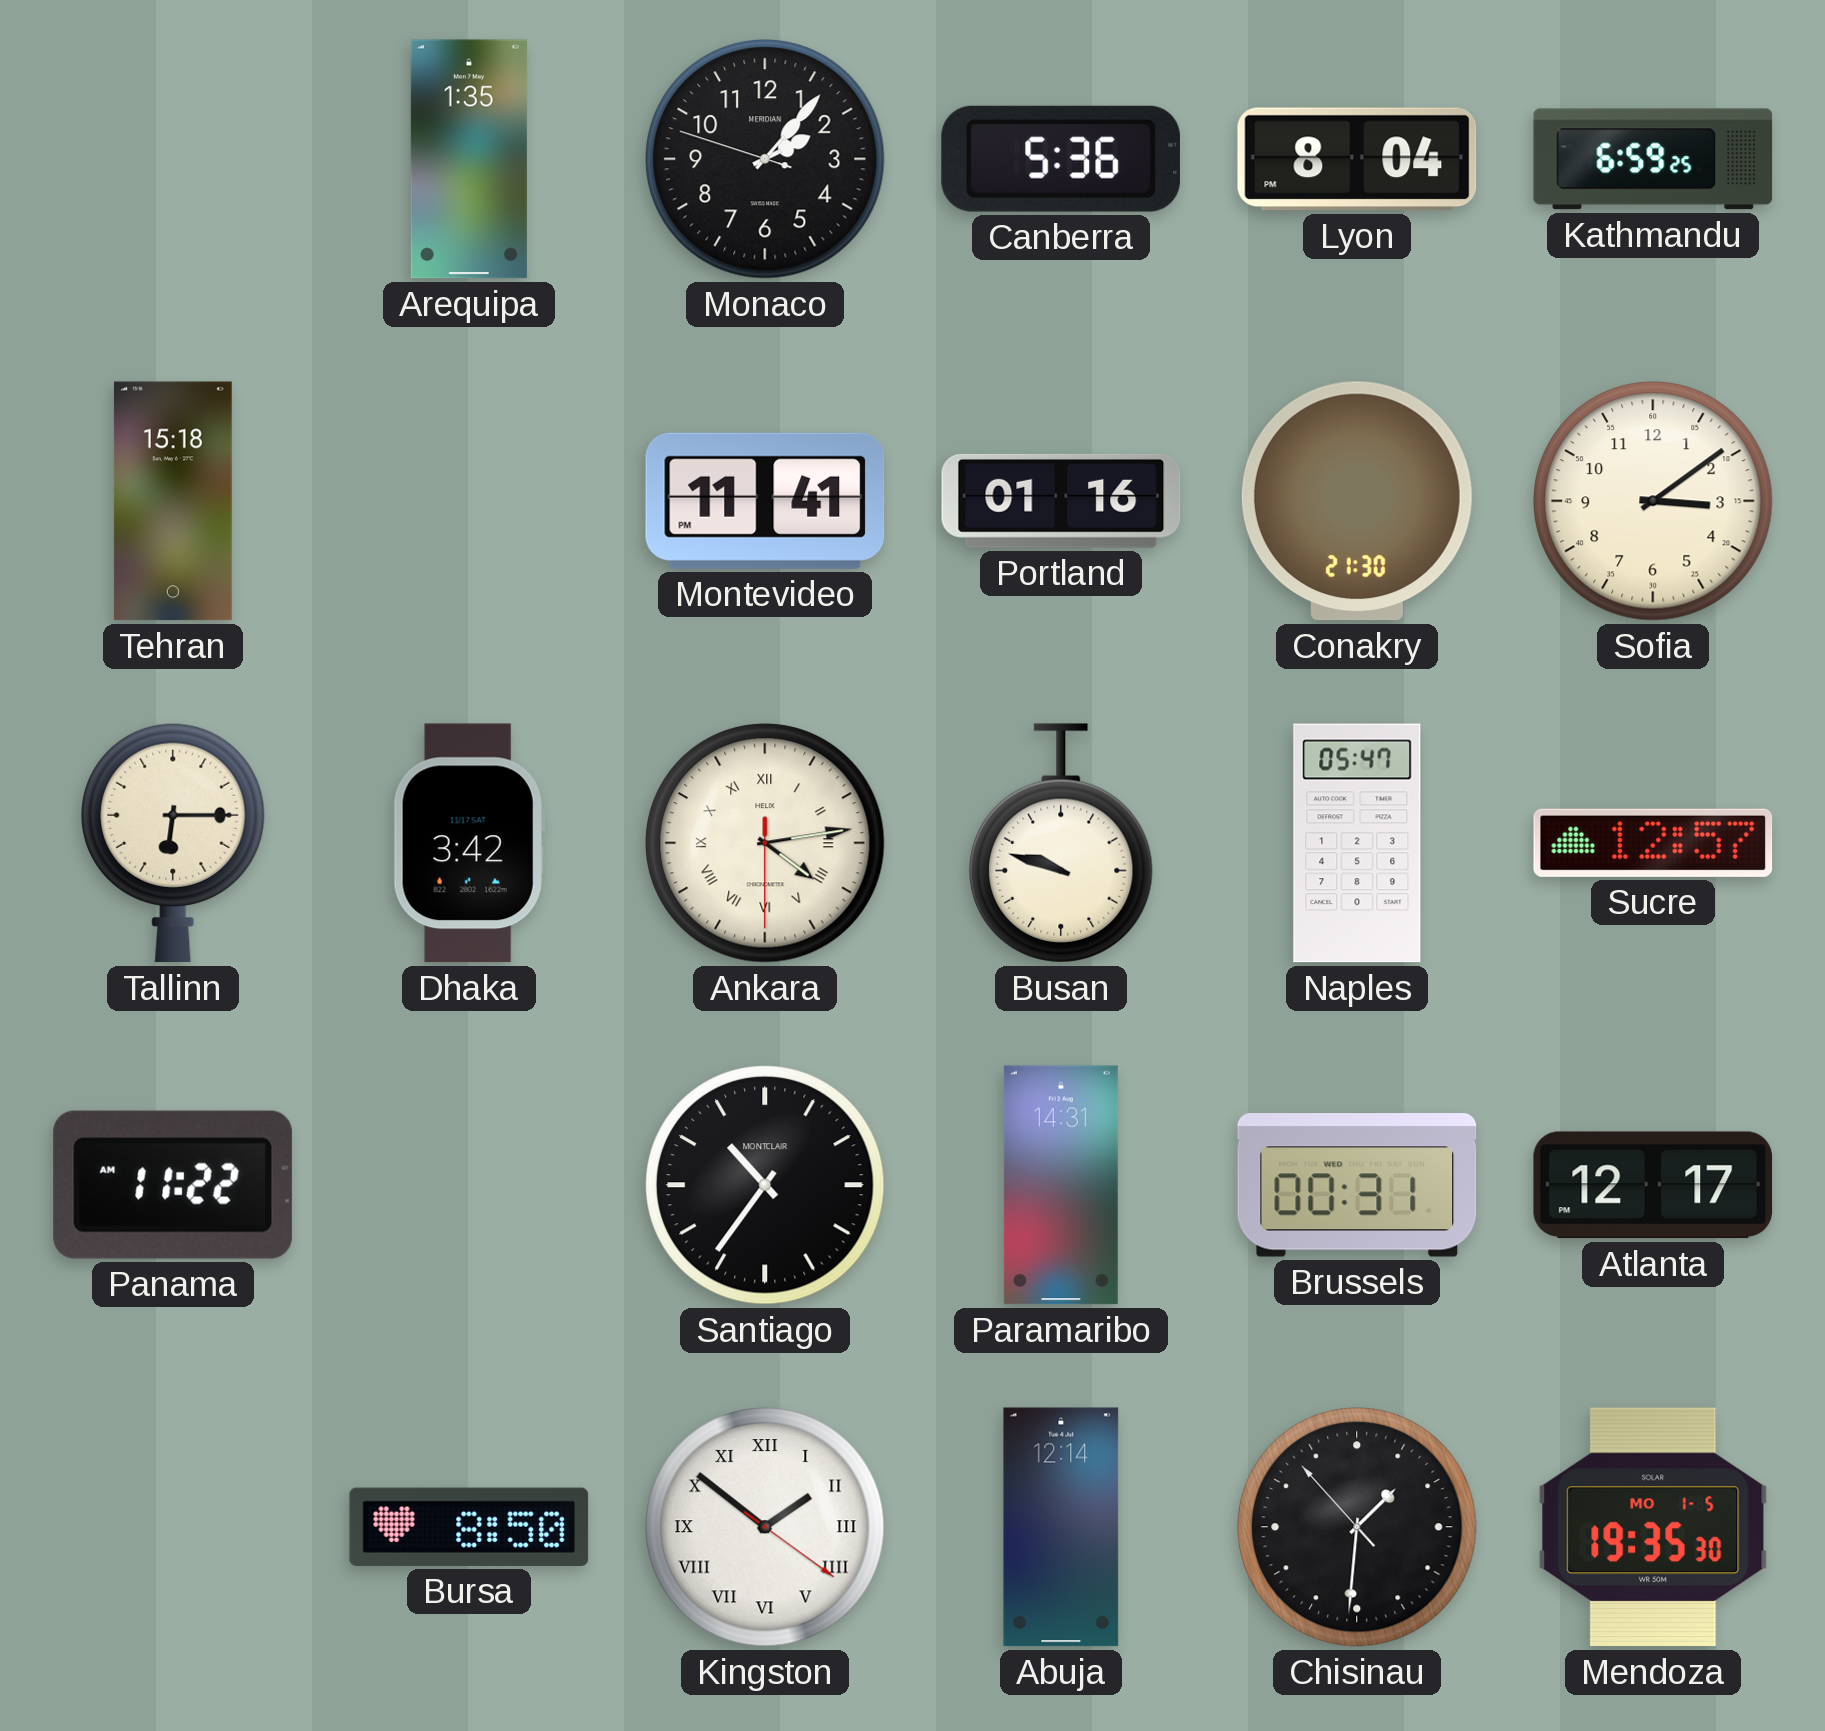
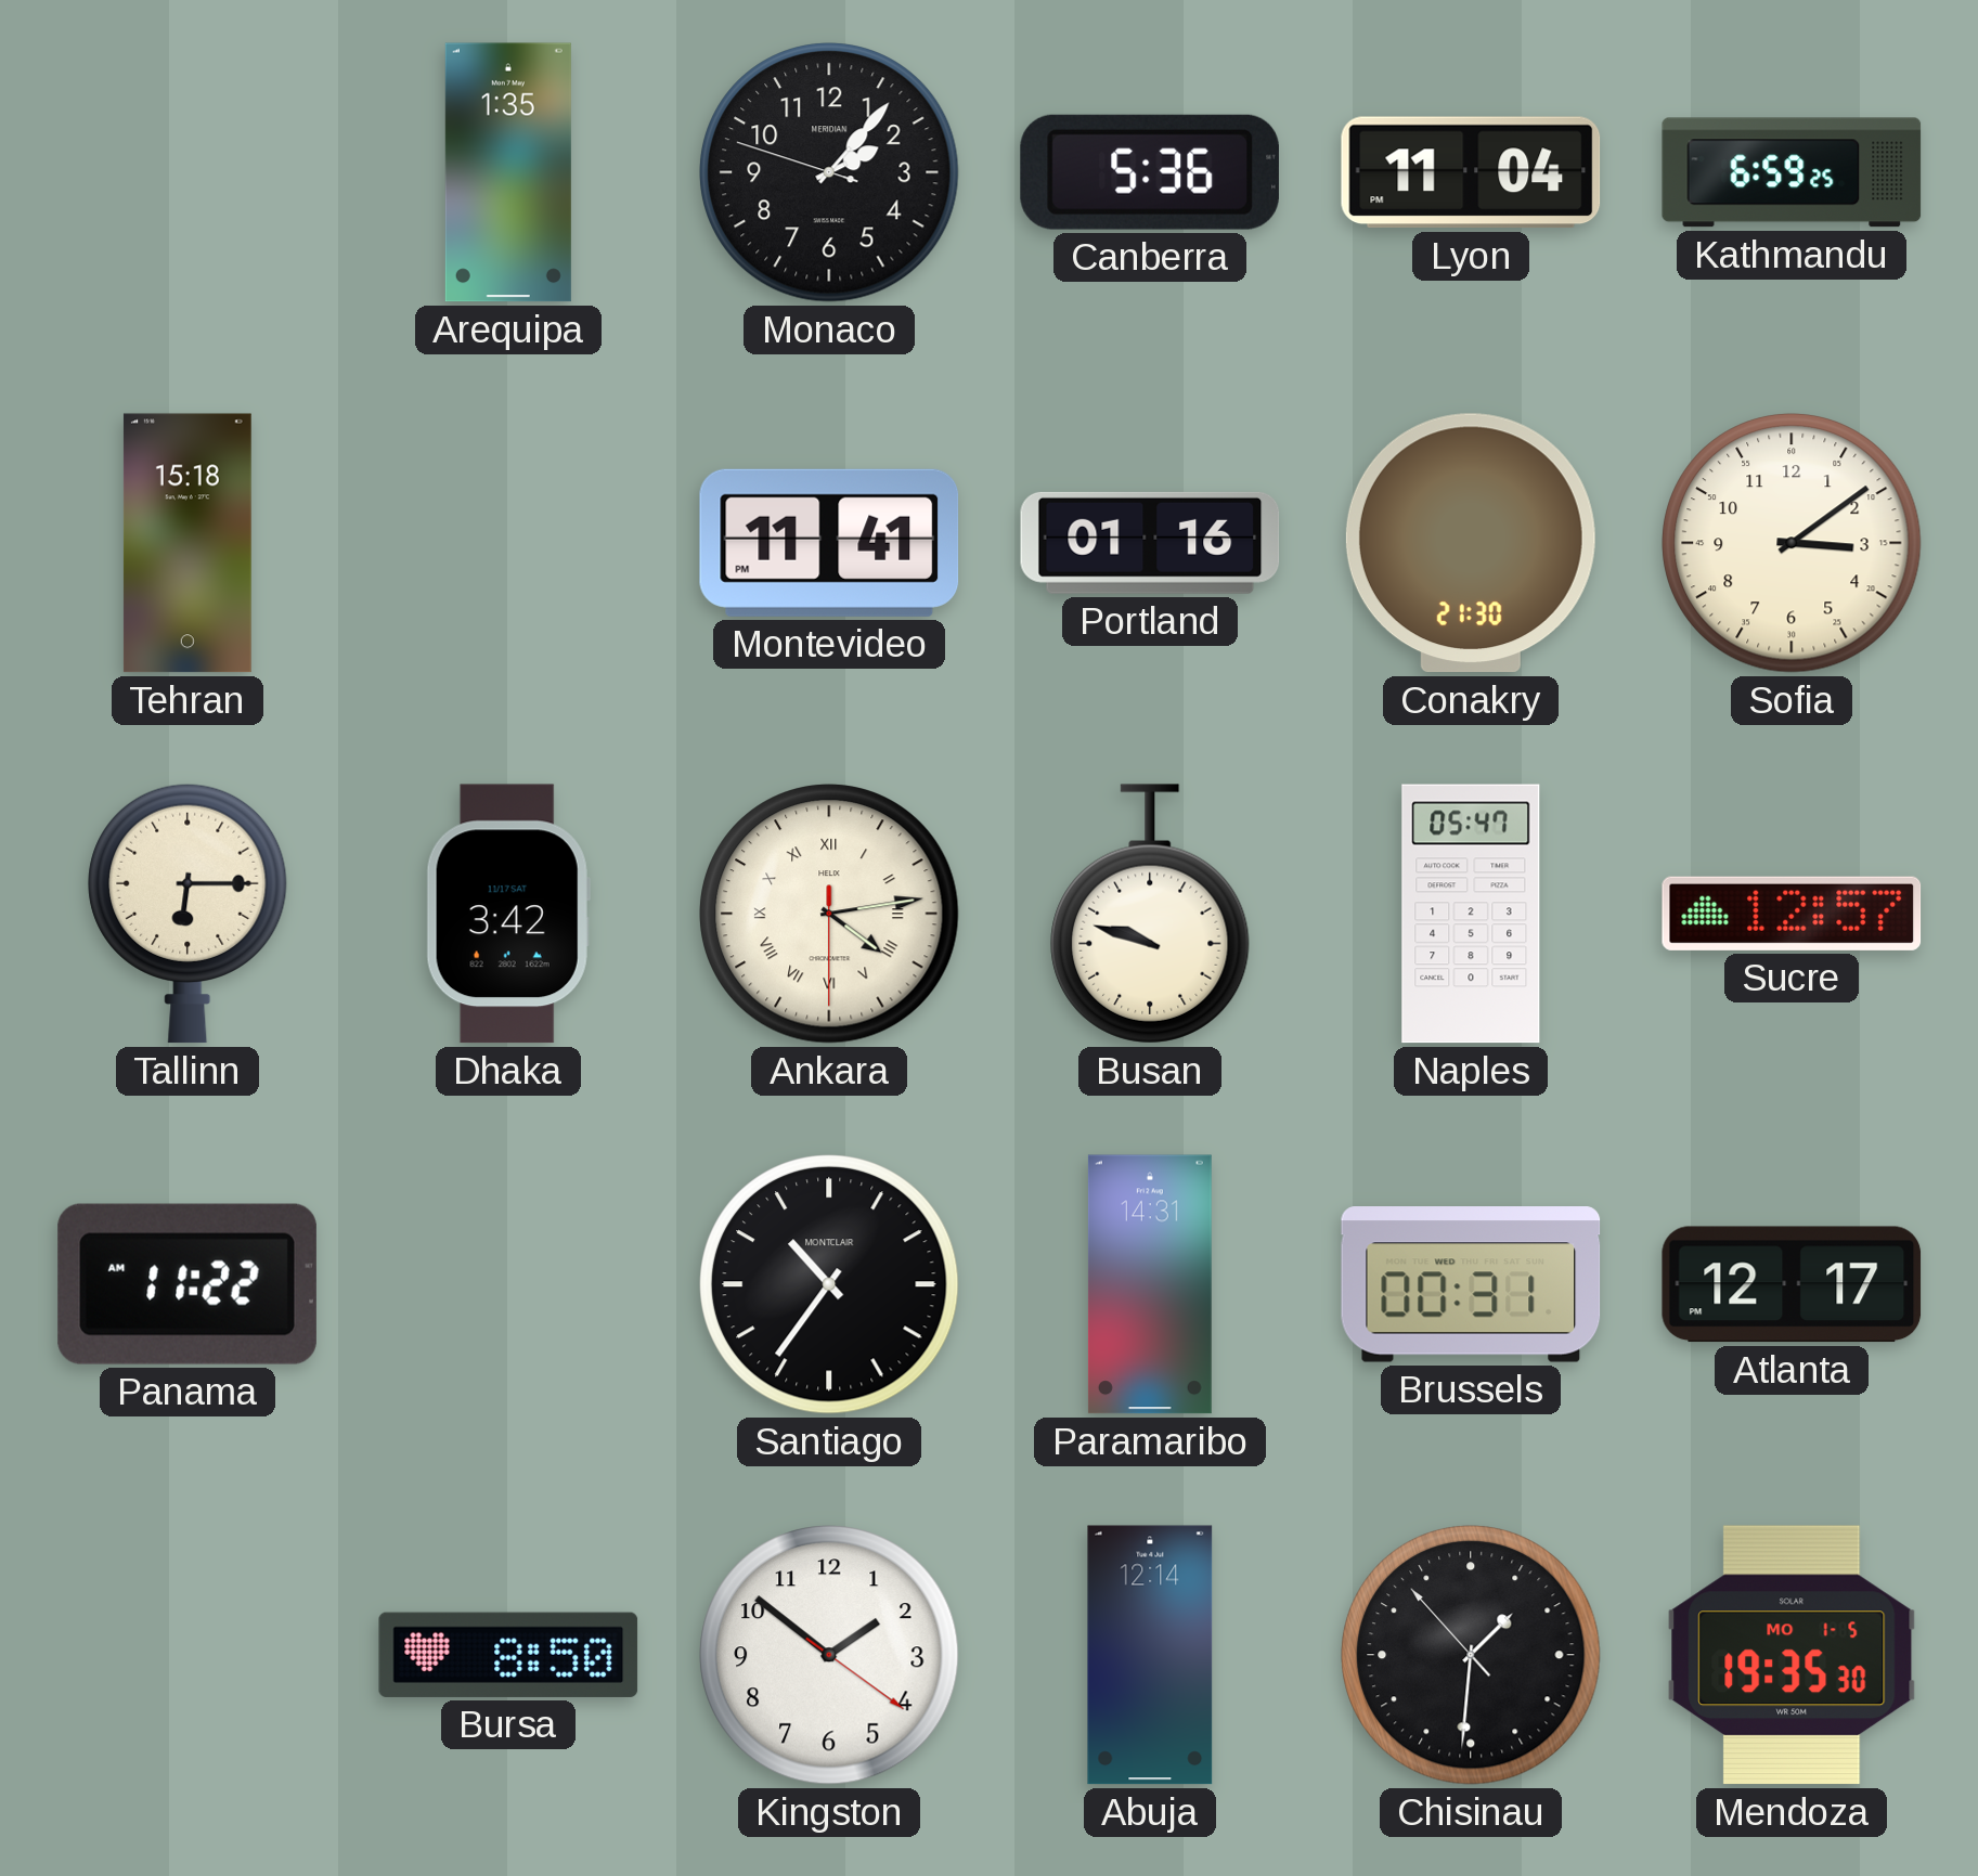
Lyon: 8:04 -> 11:04
Kingston numerals: Roman -> Arabic
